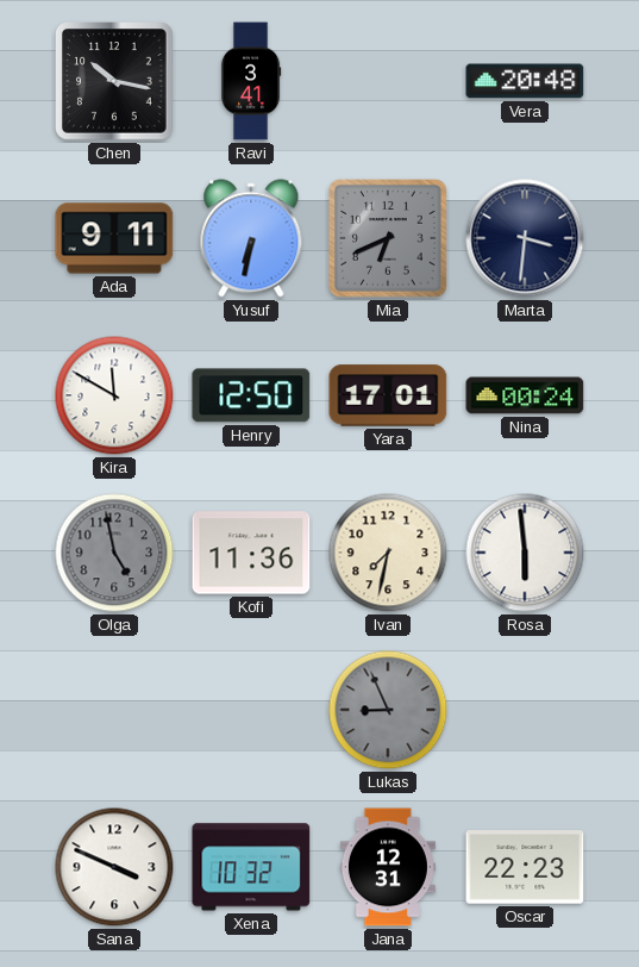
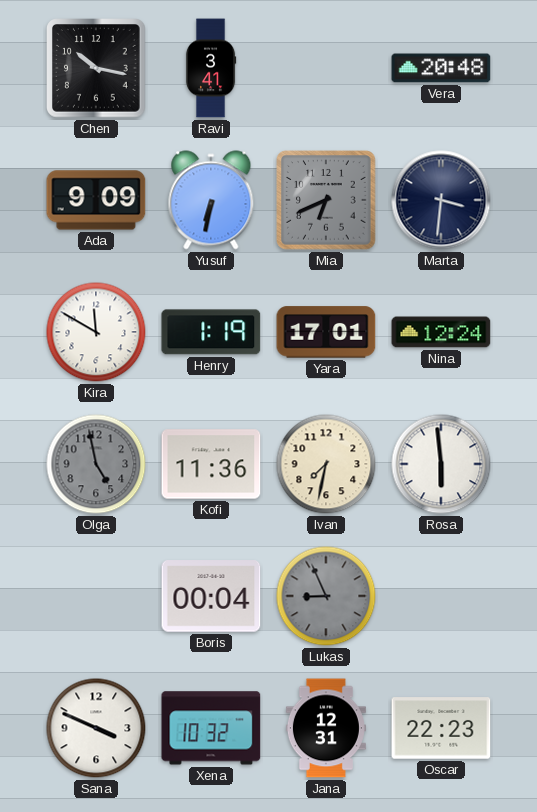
Ada: 9:11 -> 9:09
Henry: 12:50 -> 1:19
Nina: 00:24 -> 12:24
Boris: none -> 00:04
